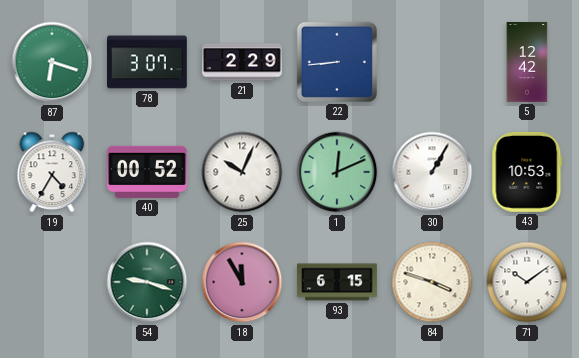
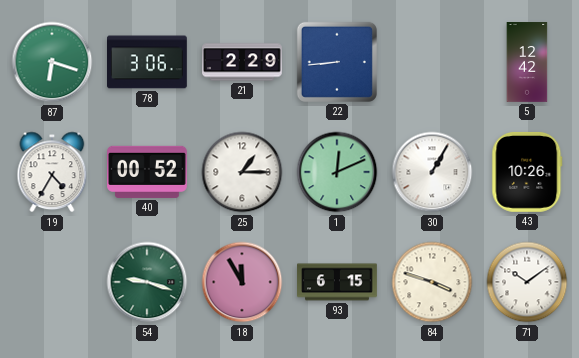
78: 3:07 -> 3:06
25: 10:04 -> 1:15
43: 10:53 -> 10:26
